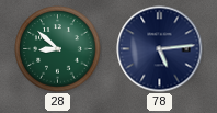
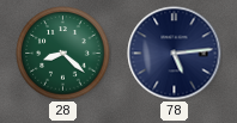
28: 8:52 -> 8:22
